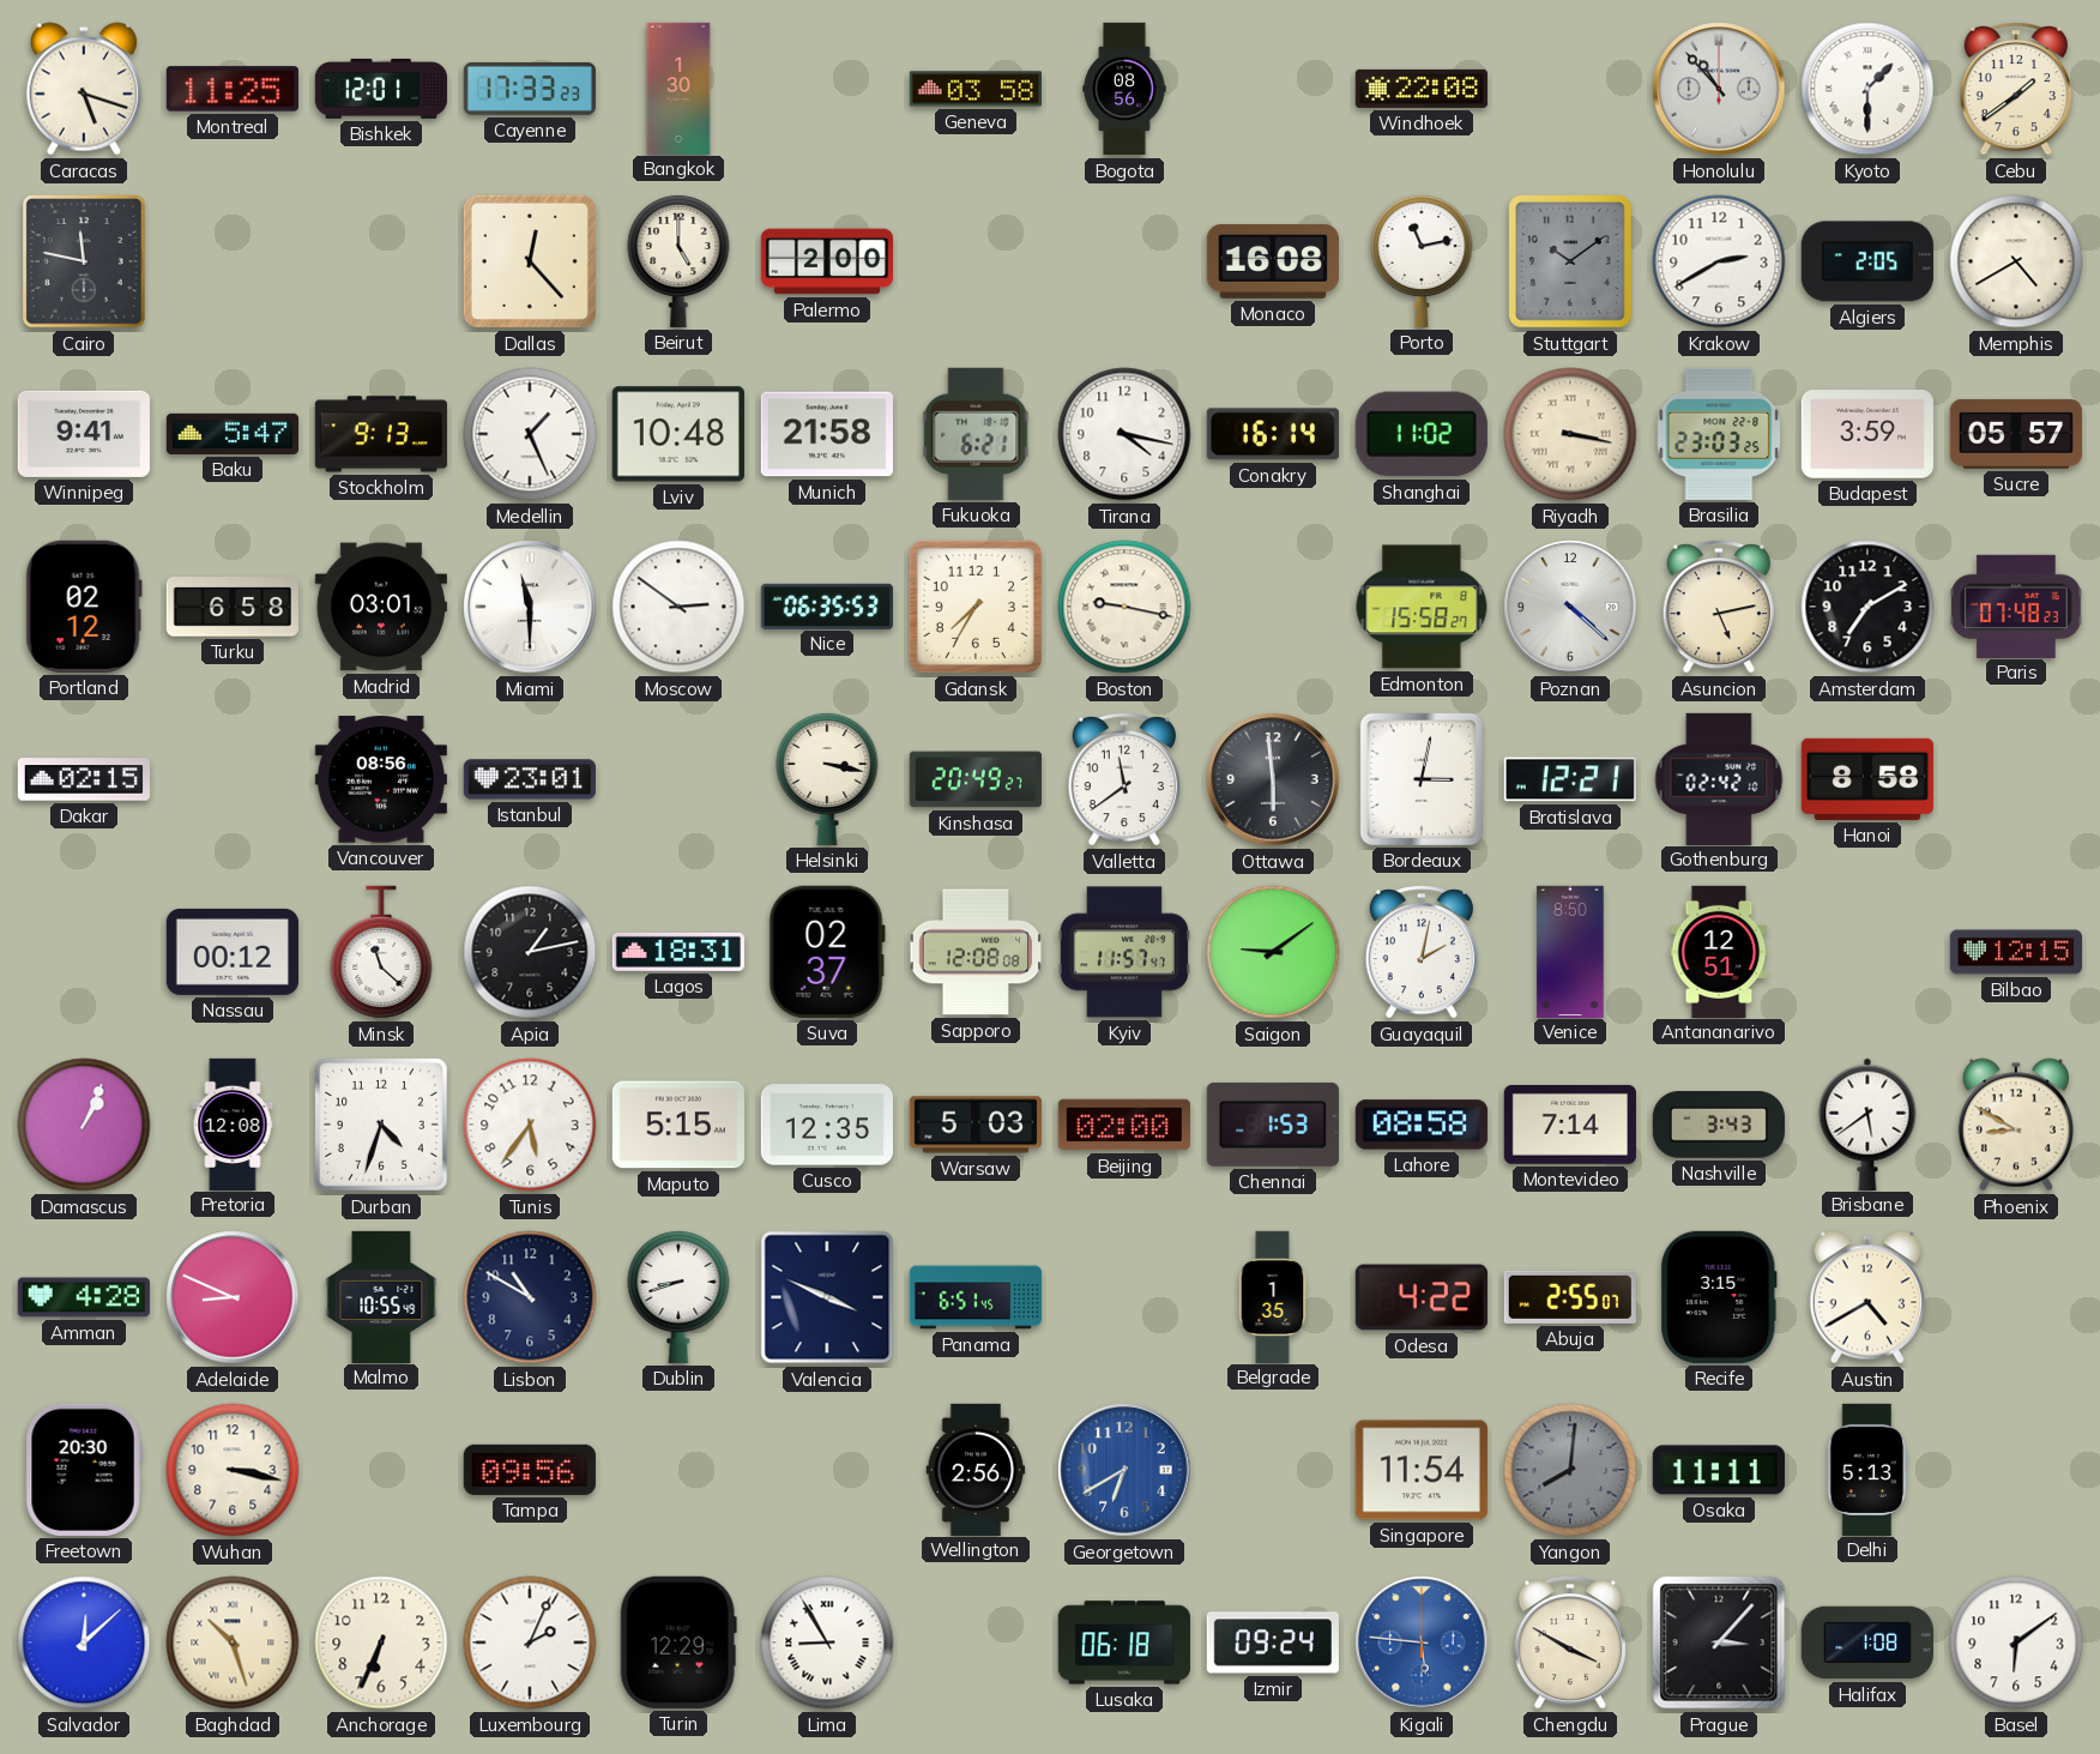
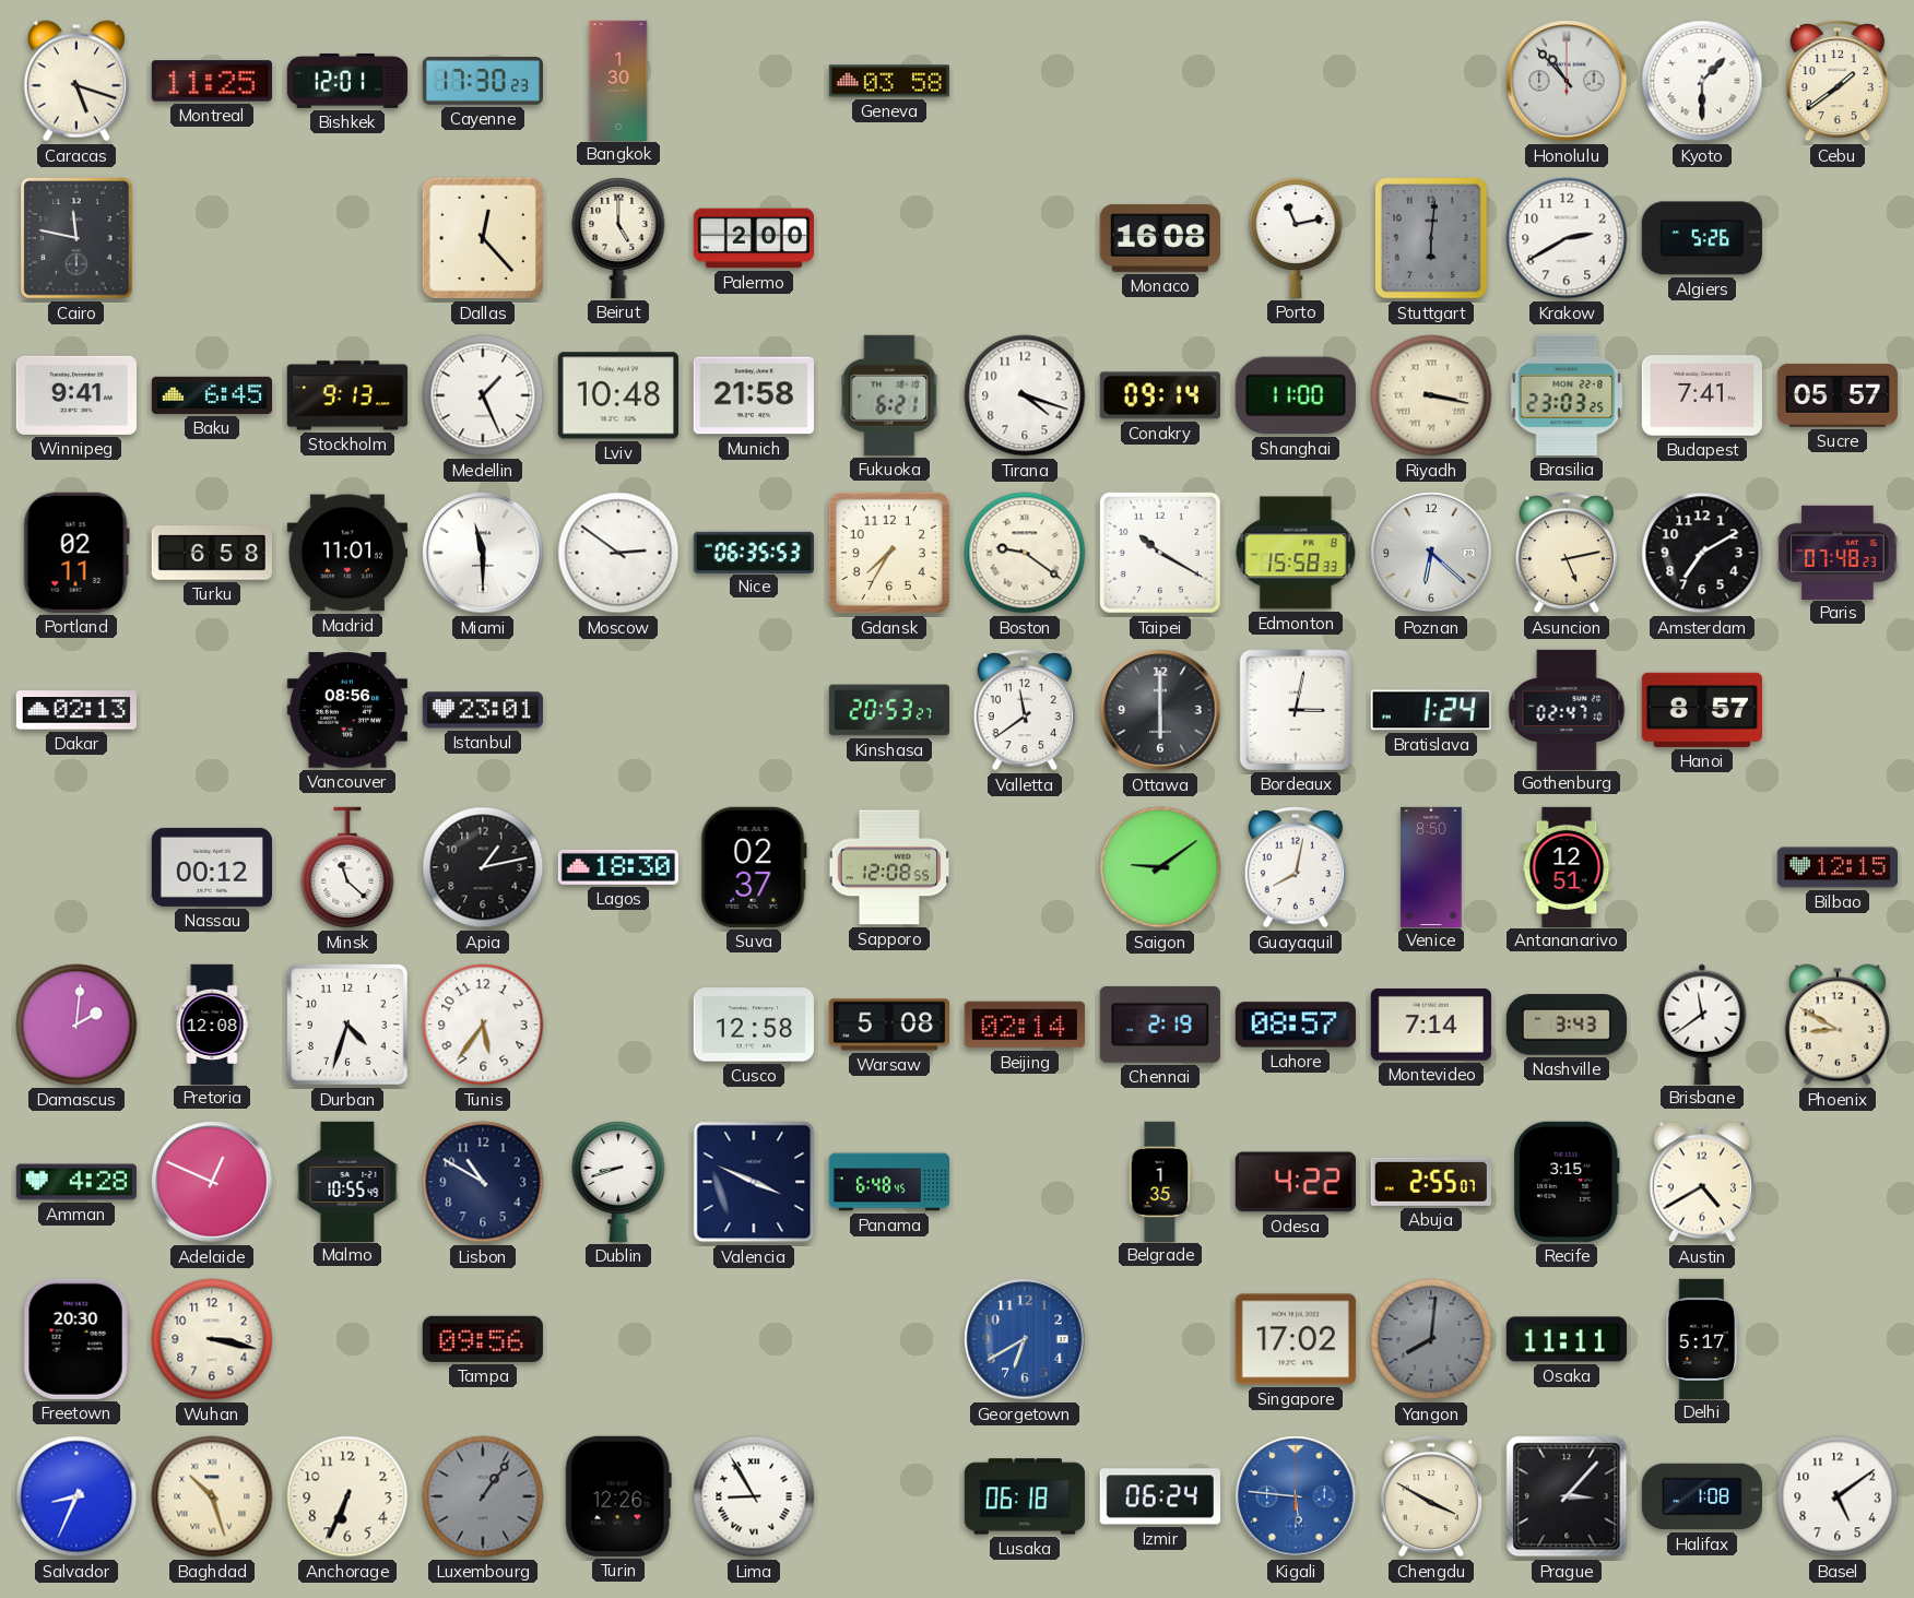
Cayenne: 17:33 -> 17:30
Bogota: 08:56 -> none
Windhoek: 22:08 -> none
Stuttgart: 10:09 -> 6:01
Algiers: 2:05 -> 5:26
Memphis: 4:40 -> none
Baku: 5:47 -> 6:45
Tirana: 4:17 -> 4:18
Conakry: 16:14 -> 09:14
Shanghai: 11:02 -> 11:00
Budapest: 3:59 -> 7:41
Portland: 02:12 -> 02:11
Madrid: 03:01 -> 11:01
Boston: 9:17 -> 9:21
Taipei: none -> 10:20
Edmonton: 15:58:27 -> 15:58:33
Poznan: 4:22 -> 6:22
Dakar: 02:15 -> 02:13
Helsinki: 3:17 -> none
Kinshasa: 20:49 -> 20:53
Ottawa: 5:59 -> 6:00
Bratislava: 12:21 -> 1:24
Gothenburg: 02:42 -> 02:47
Hanoi: 8:58 -> 8:57
Lagos: 18:31 -> 18:30
Sapporo: 12:08:08 -> 12:08:55
Kyiv: 11:57 -> none
Guayaquil: 2:02 -> 8:02
Damascus: 1:04 -> 2:01
Maputo: 5:15 -> none
Cusco: 12:35 -> 12:58
Warsaw: 5:03 -> 5:08
Beijing: 02:00 -> 02:14
Chennai: 1:53 -> 2:19
Lahore: 08:58 -> 08:57
Brisbane: 5:39 -> 11:39
Adelaide: 8:49 -> 12:49
Panama: 6:51 -> 6:48
Wellington: 2:56 -> none
Singapore: 11:54 -> 17:02
Delhi: 5:13 -> 5:17
Salvador: 12:08 -> 8:34
Luxembourg: 2:04 -> 1:06
Luxembourg dial: white -> grey
Turin: 12:29 -> 12:26
Izmir: 09:24 -> 06:24
Basel: 6:09 -> 5:09
